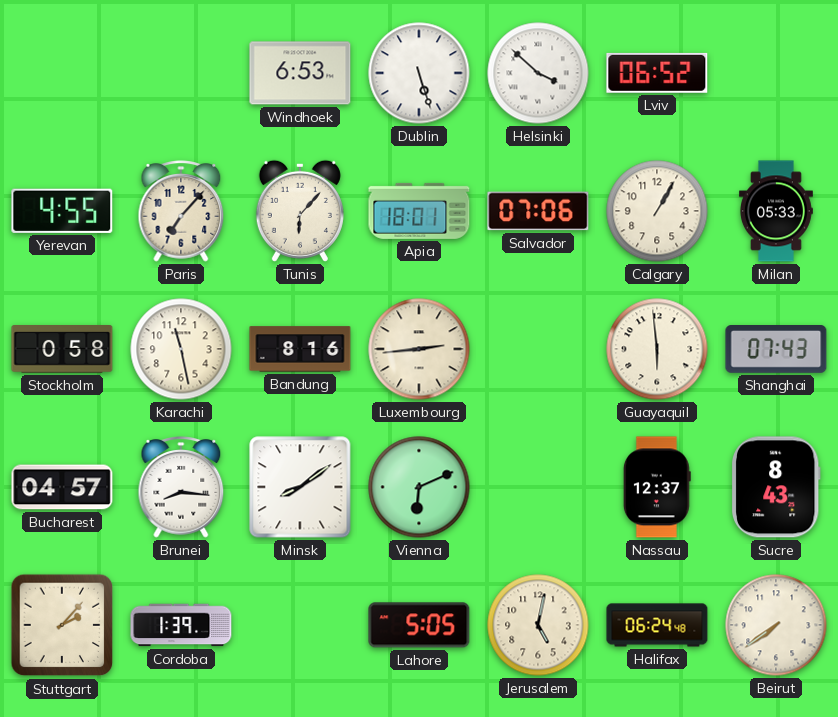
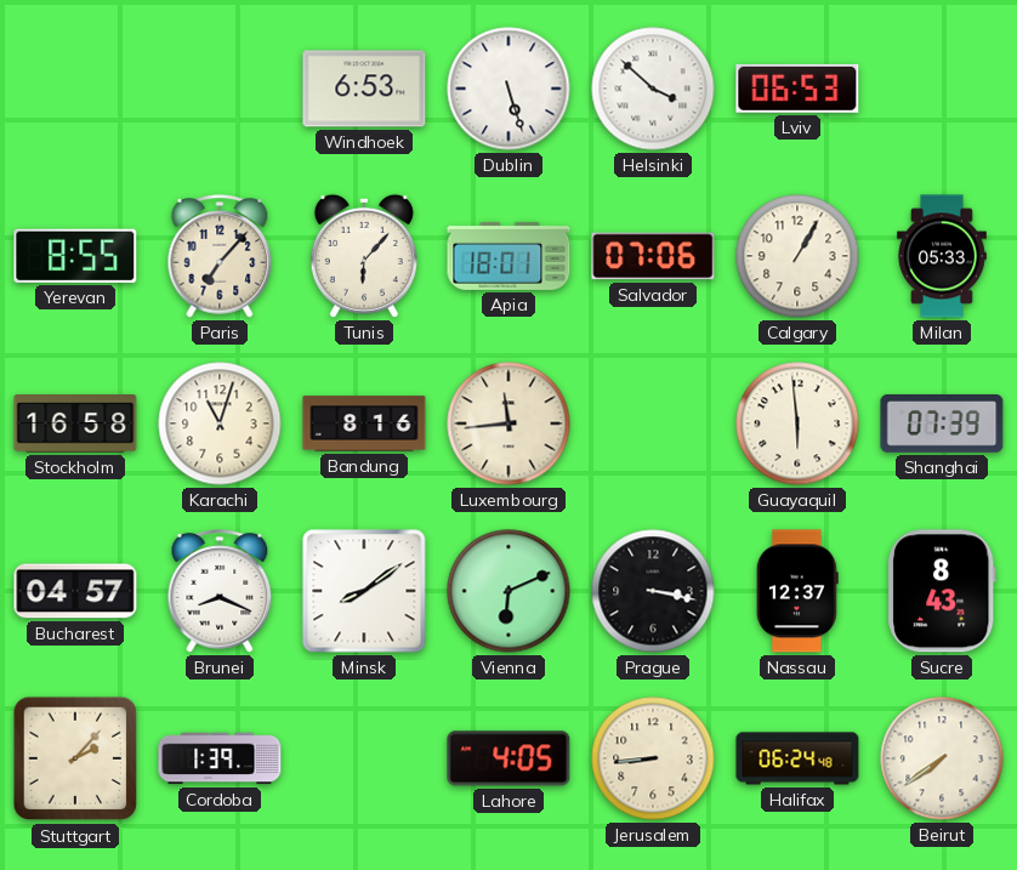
Lviv: 06:52 -> 06:53
Yerevan: 4:55 -> 8:55
Stockholm: 0:58 -> 16:58
Karachi: 11:28 -> 11:03
Luxembourg: 2:44 -> 11:44
Shanghai: 07:43 -> 07:39
Brunei: 8:16 -> 8:19
Prague: none -> 3:17
Lahore: 5:05 -> 4:05
Jerusalem: 5:02 -> 8:44
